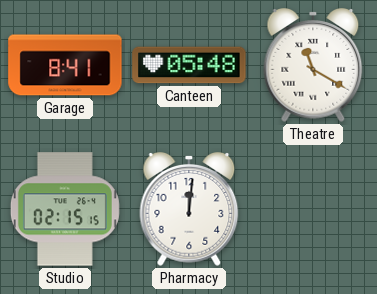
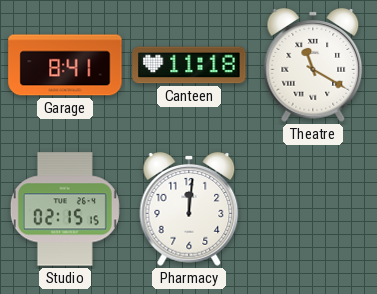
Canteen: 05:48 -> 11:18
